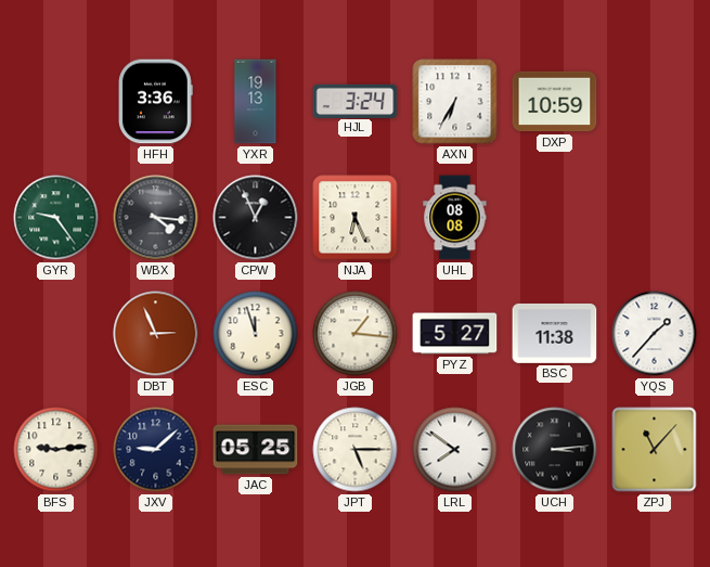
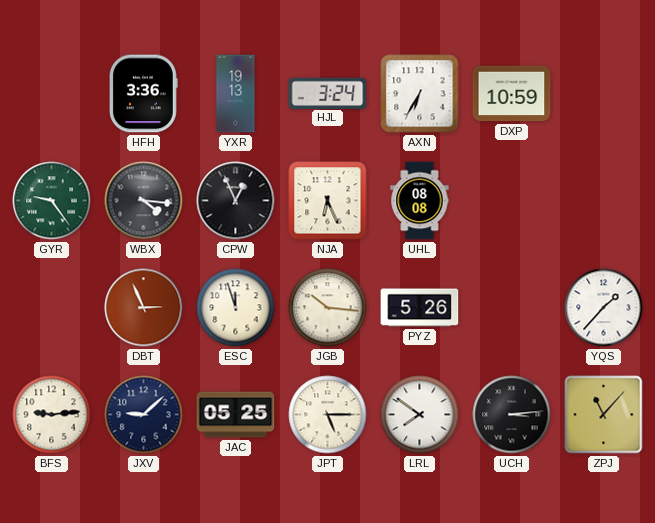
JGB: 1:16 -> 10:16
PYZ: 5:27 -> 5:26
BSC: 11:38 -> none
